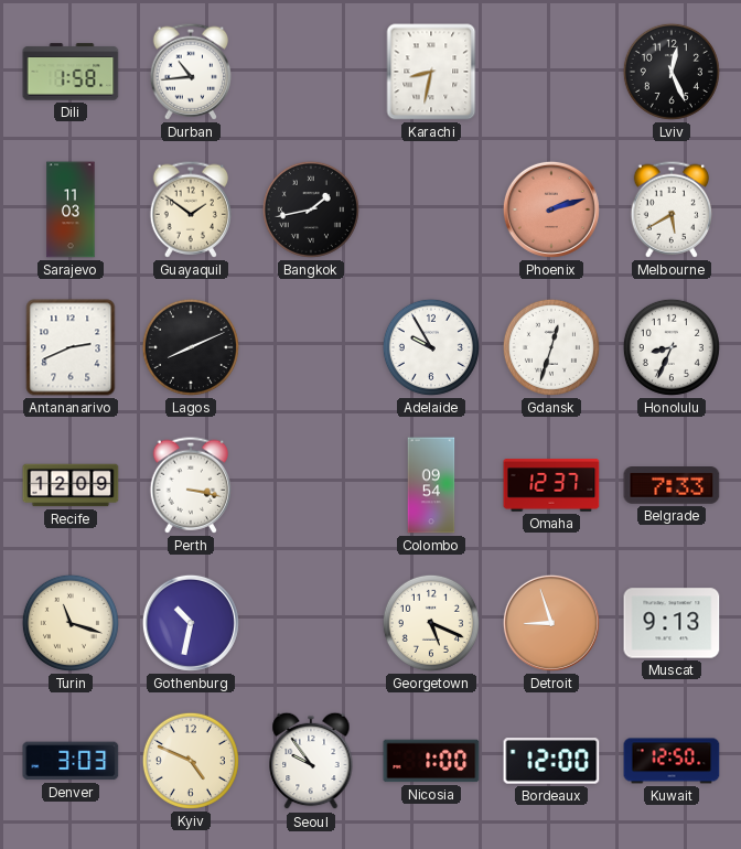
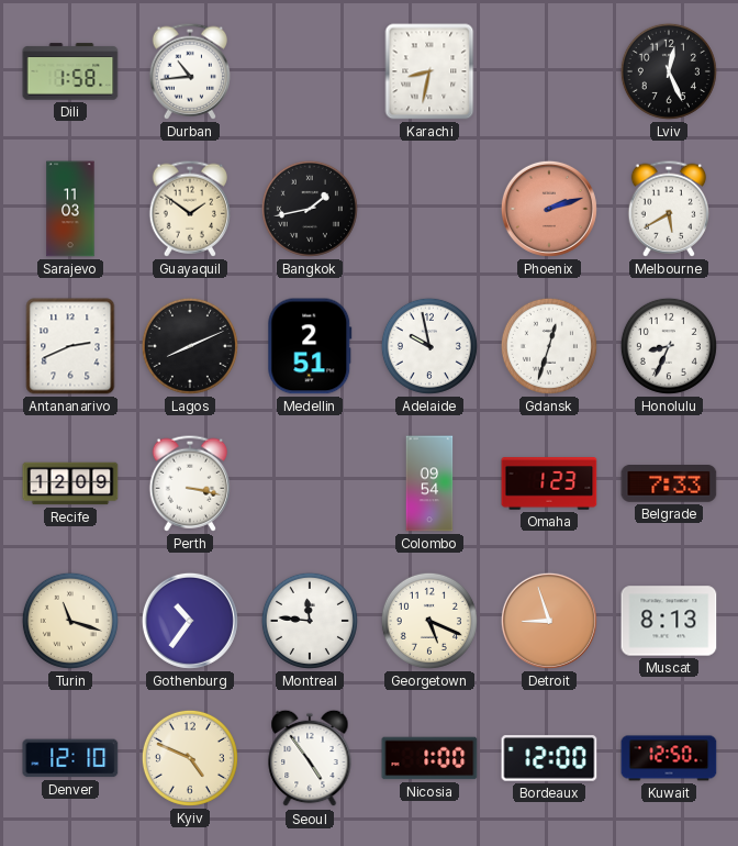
Medellin: none -> 2:51
Adelaide: 9:55 -> 9:58
Omaha: 12:37 -> 1:23
Gothenburg: 10:32 -> 10:36
Montreal: none -> 11:46
Muscat: 9:13 -> 8:13
Denver: 3:03 -> 12:10
Seoul: 9:54 -> 4:54
